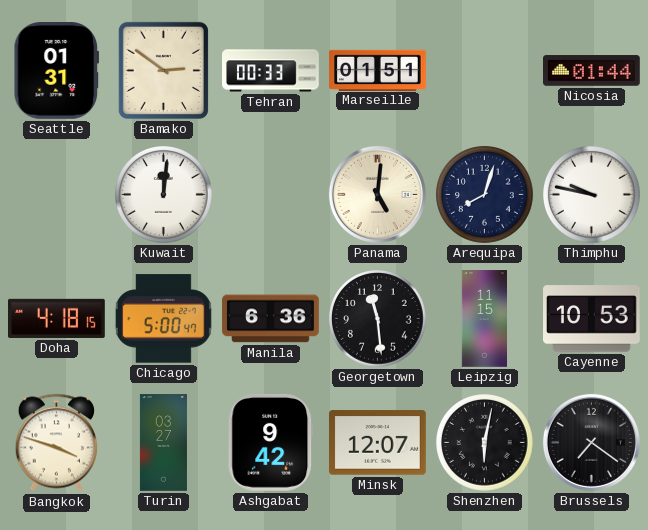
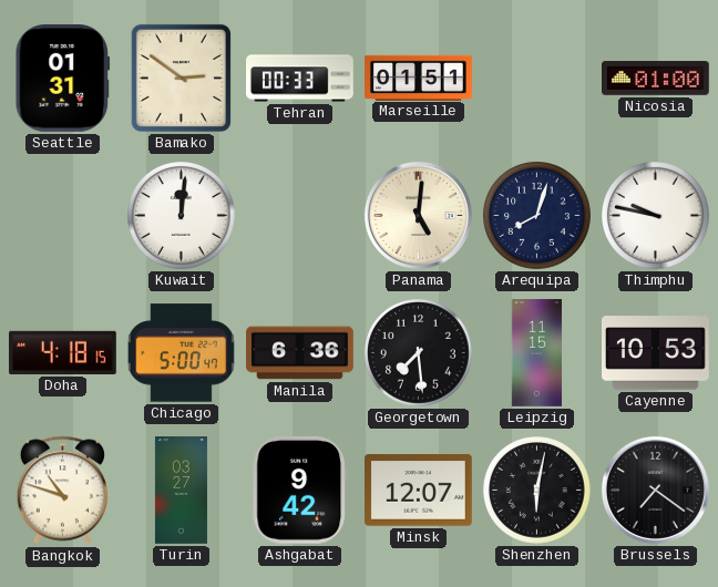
Nicosia: 01:44 -> 01:00
Georgetown: 11:29 -> 7:29
Bangkok: 3:48 -> 10:48
